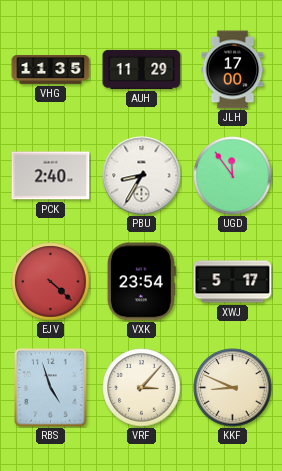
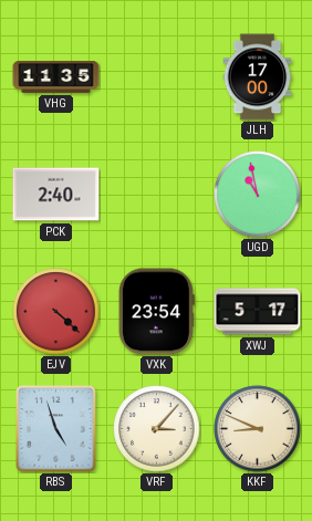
AUH: 11:29 -> none
PBU: 8:35 -> none
UGD: 11:54 -> 10:58
